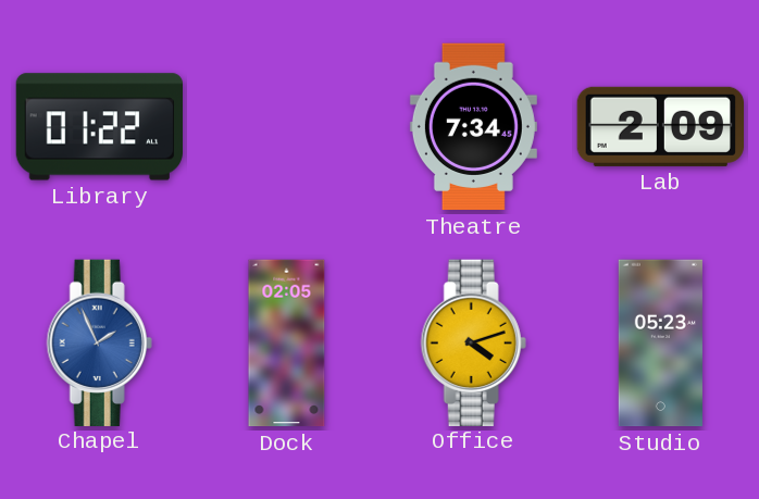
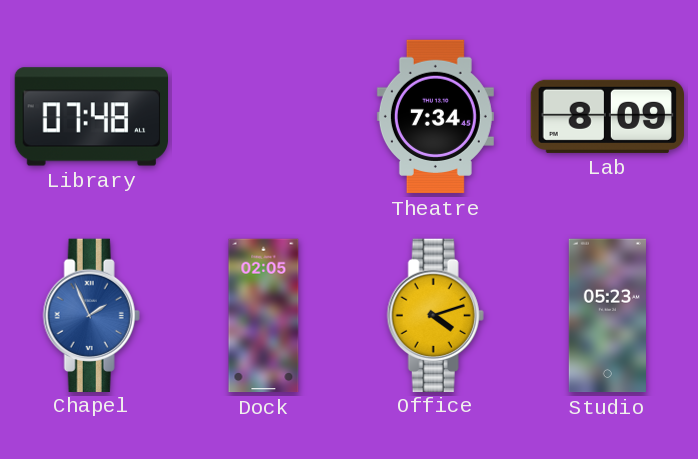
Library: 01:22 -> 07:48
Lab: 2:09 -> 8:09
